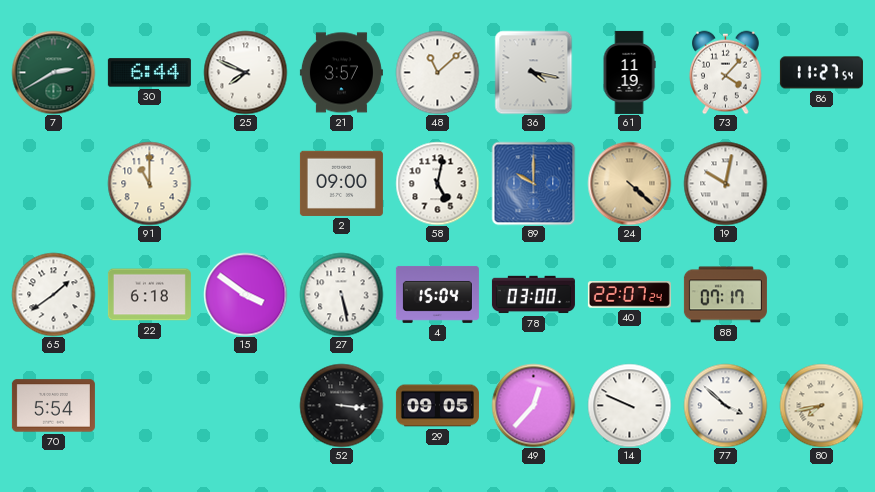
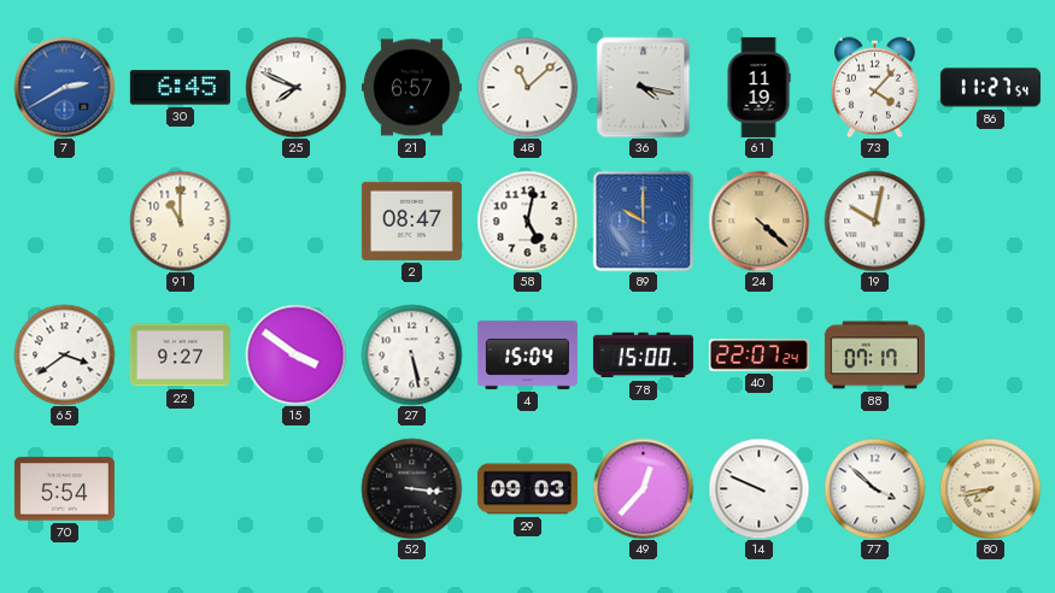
7 dial: green -> blue
30: 6:44 -> 6:45
21: 3:57 -> 6:57
2: 09:00 -> 08:47
65: 1:39 -> 3:39
22: 6:18 -> 9:27
78: 03:00 -> 15:00
29: 09:05 -> 09:03
